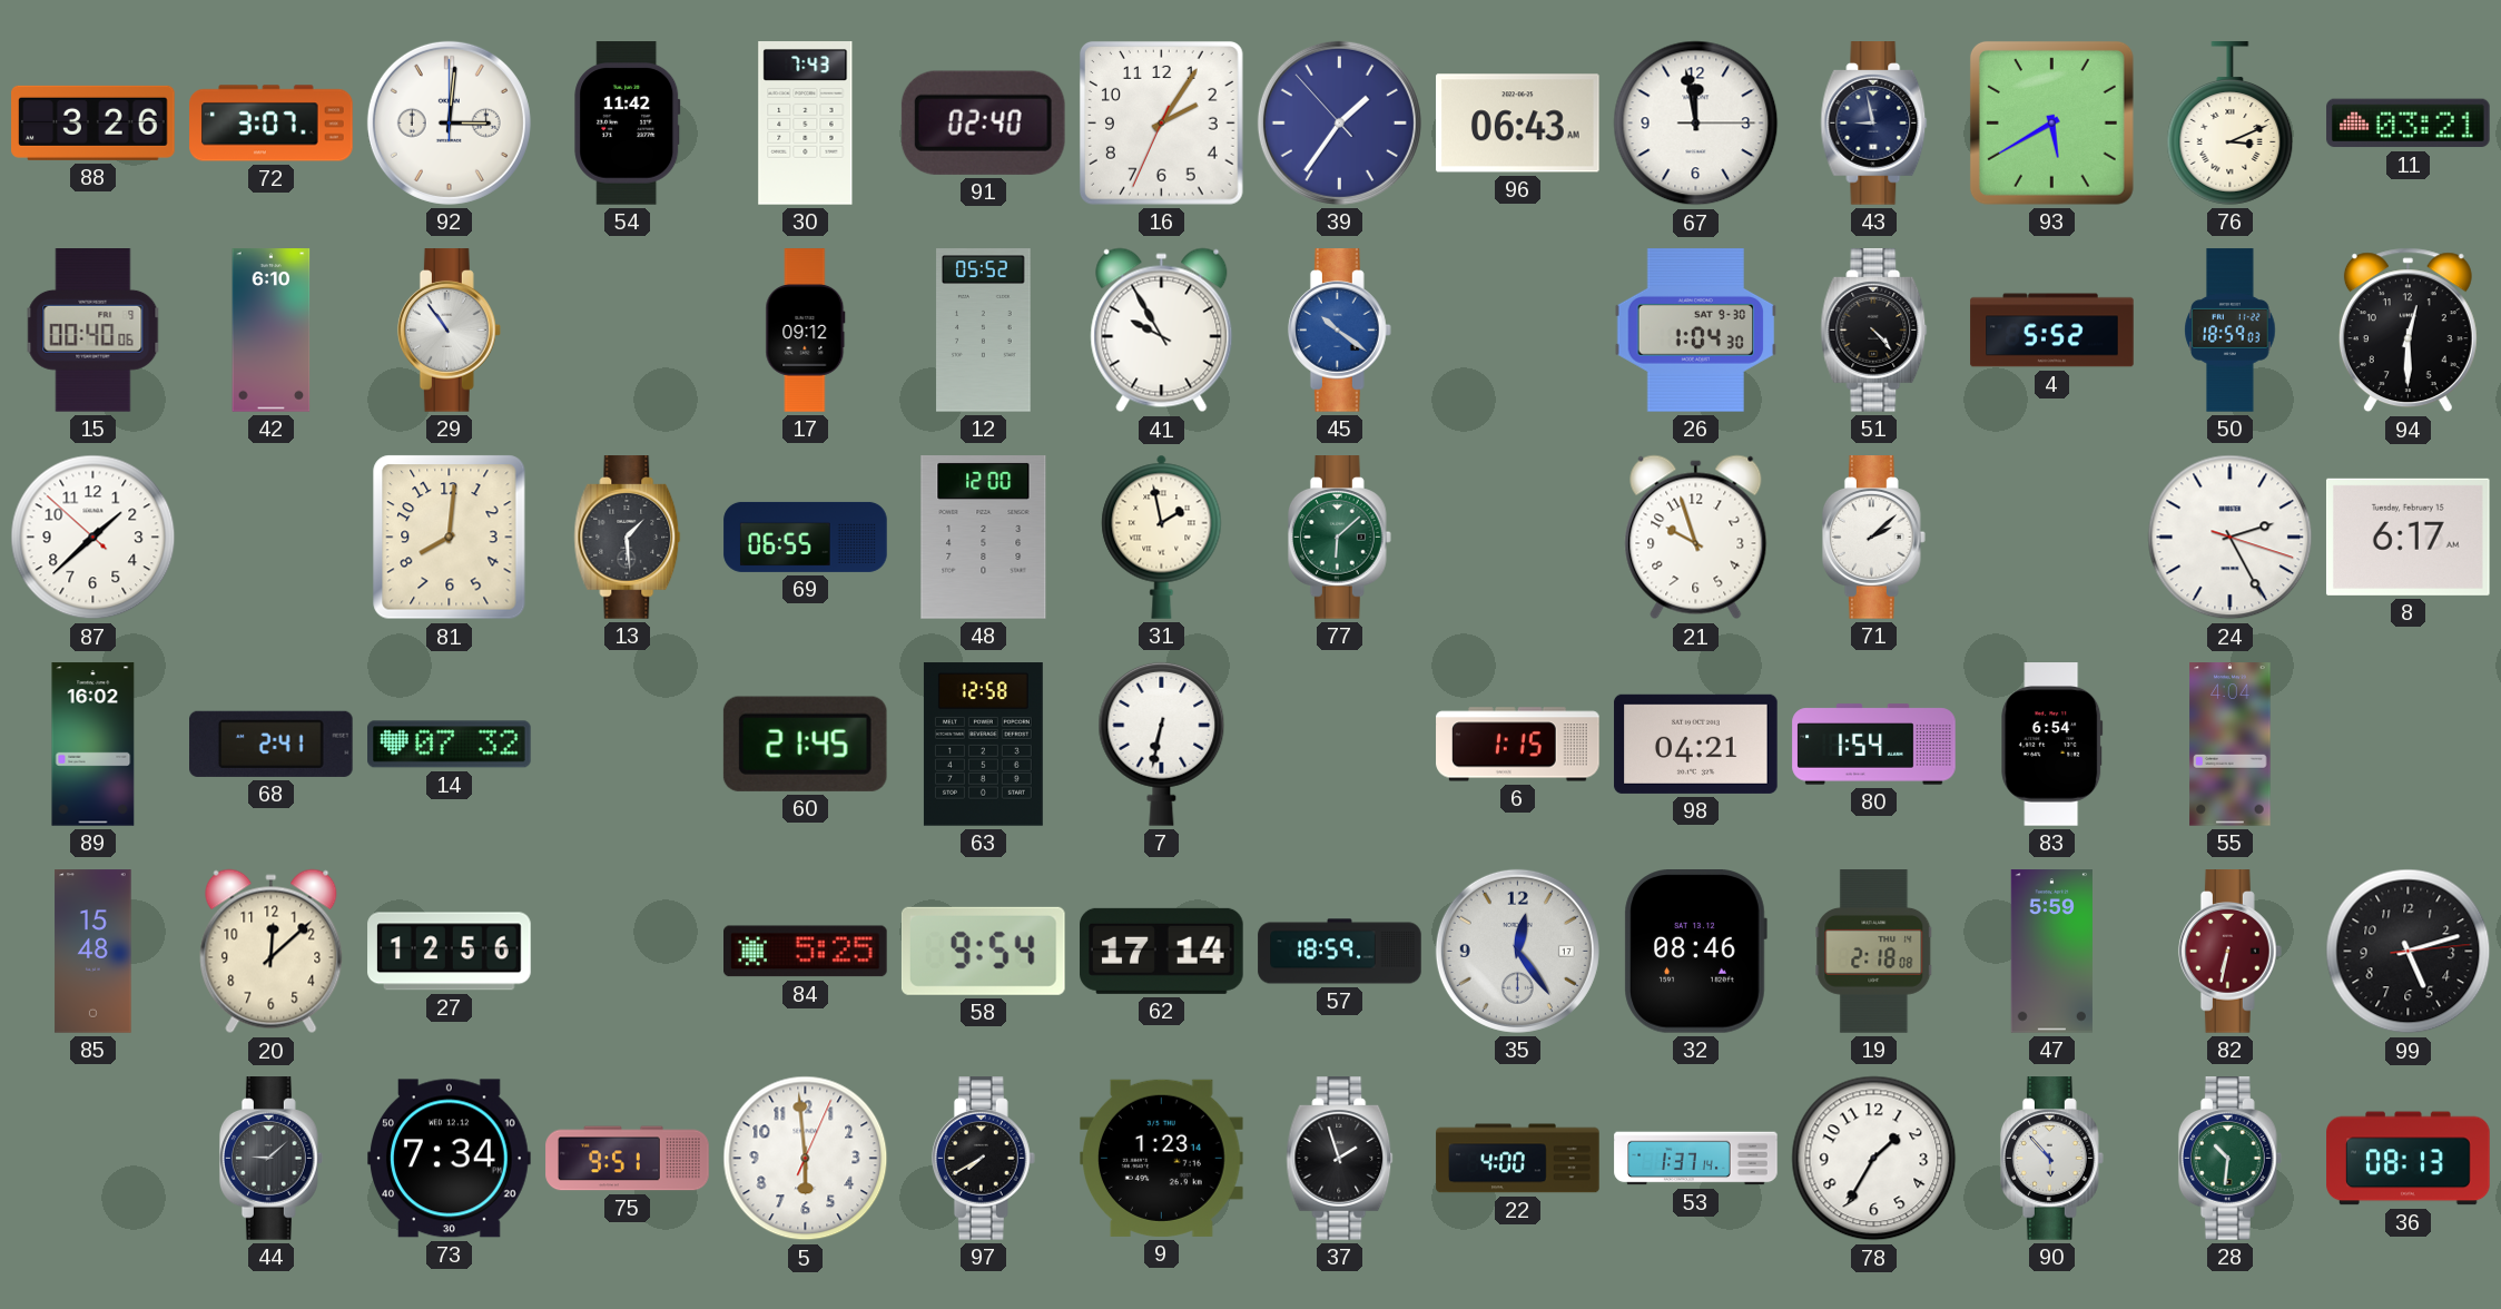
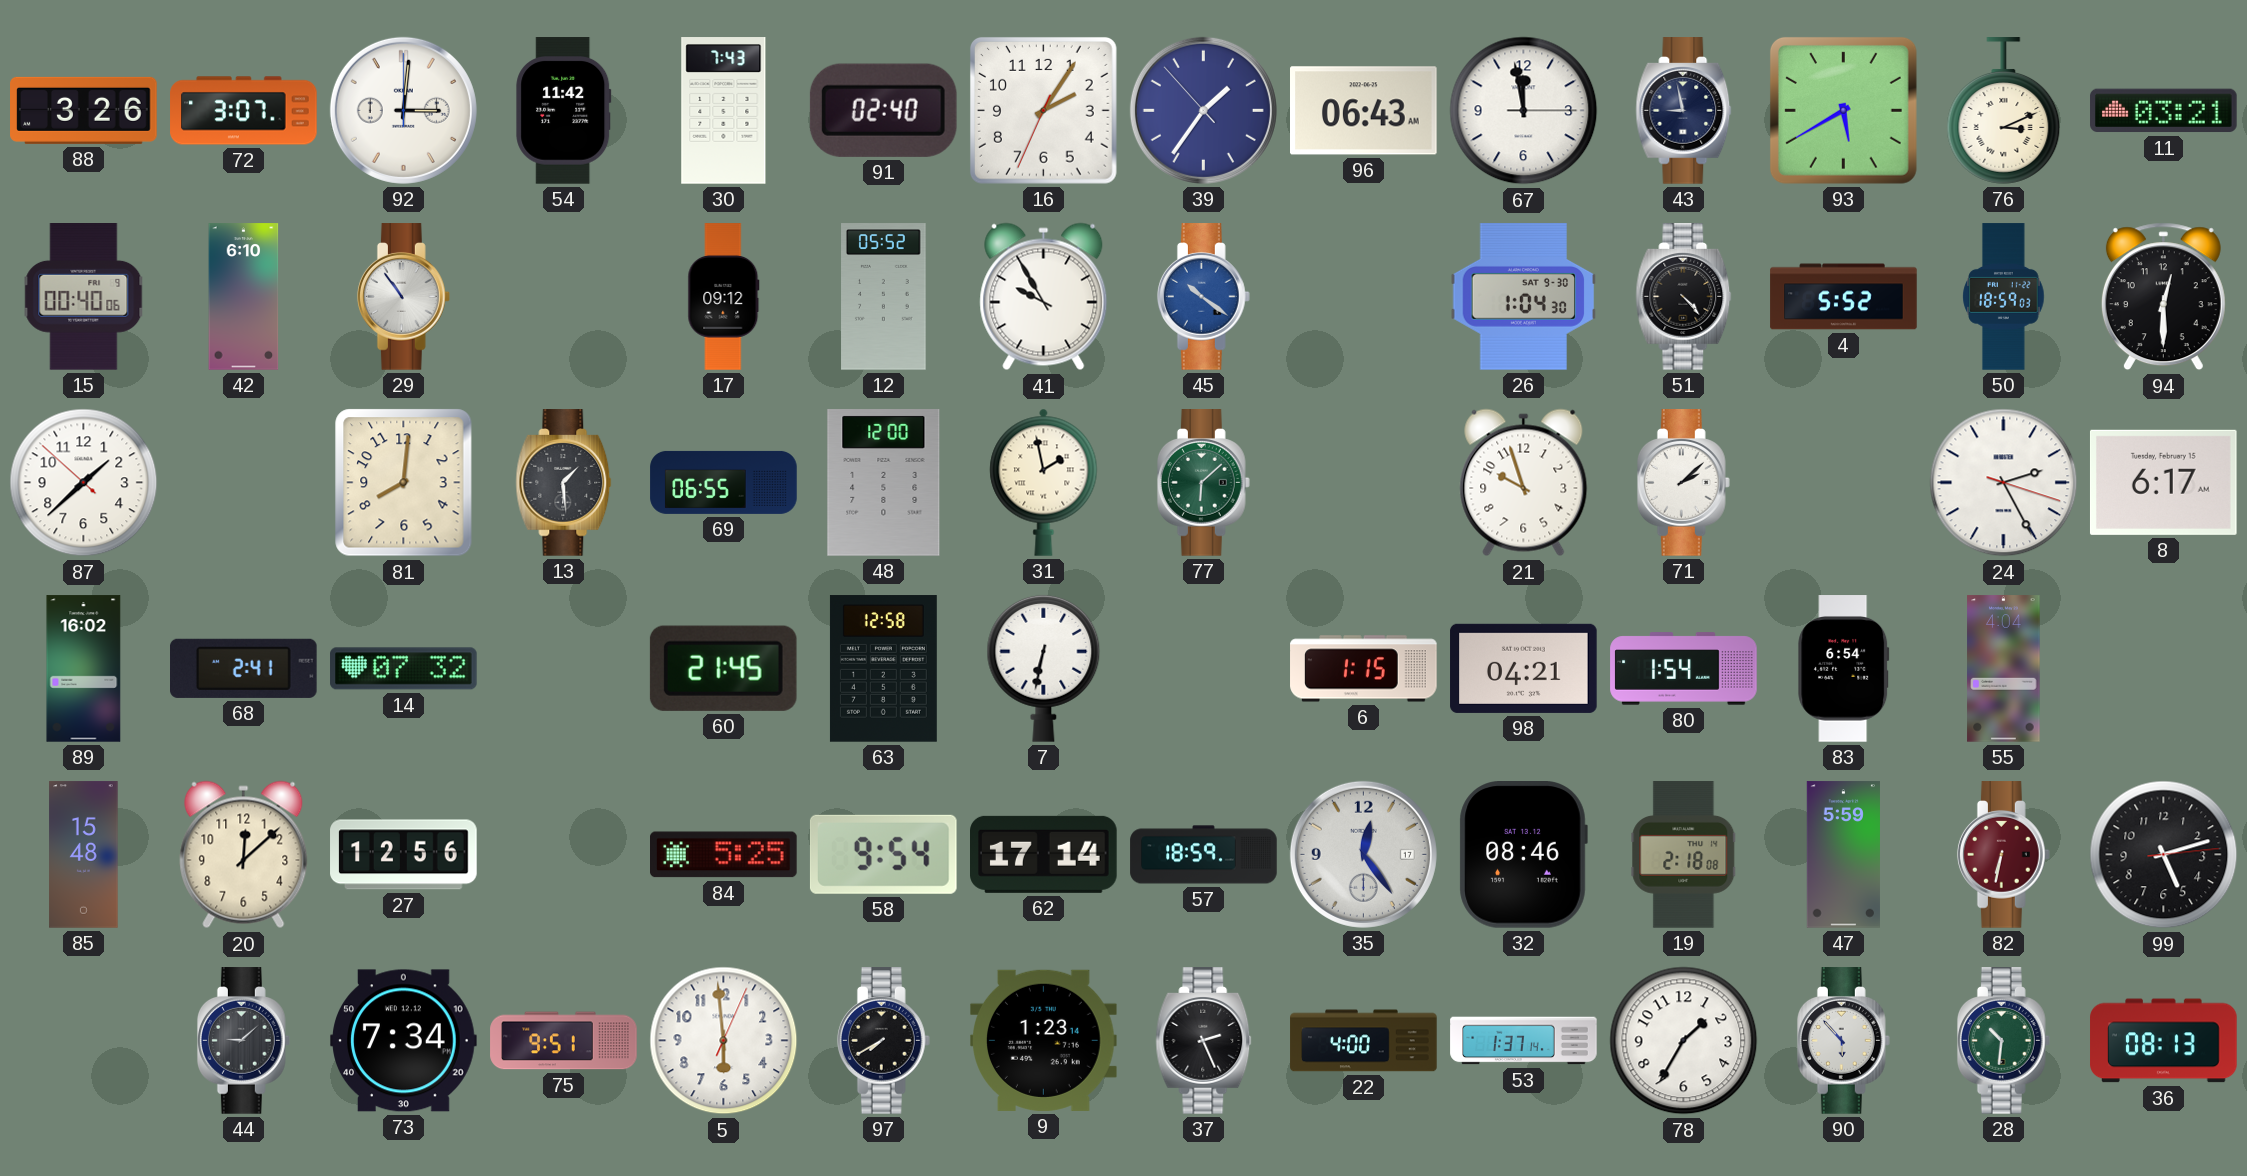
37: 1:57 -> 2:26
